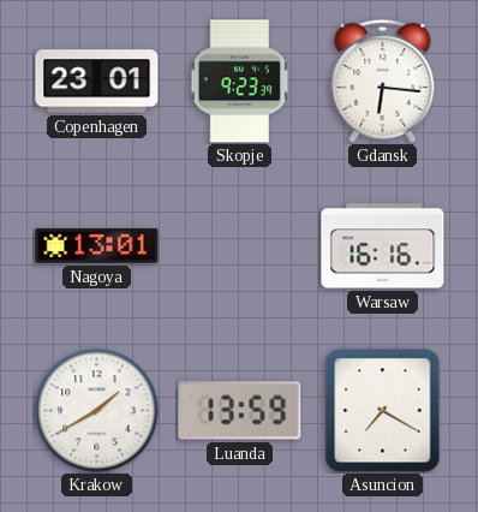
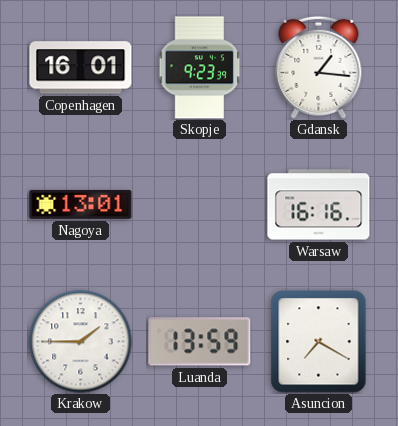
Copenhagen: 23:01 -> 16:01
Gdansk: 6:16 -> 1:16
Krakow: 1:40 -> 1:45
